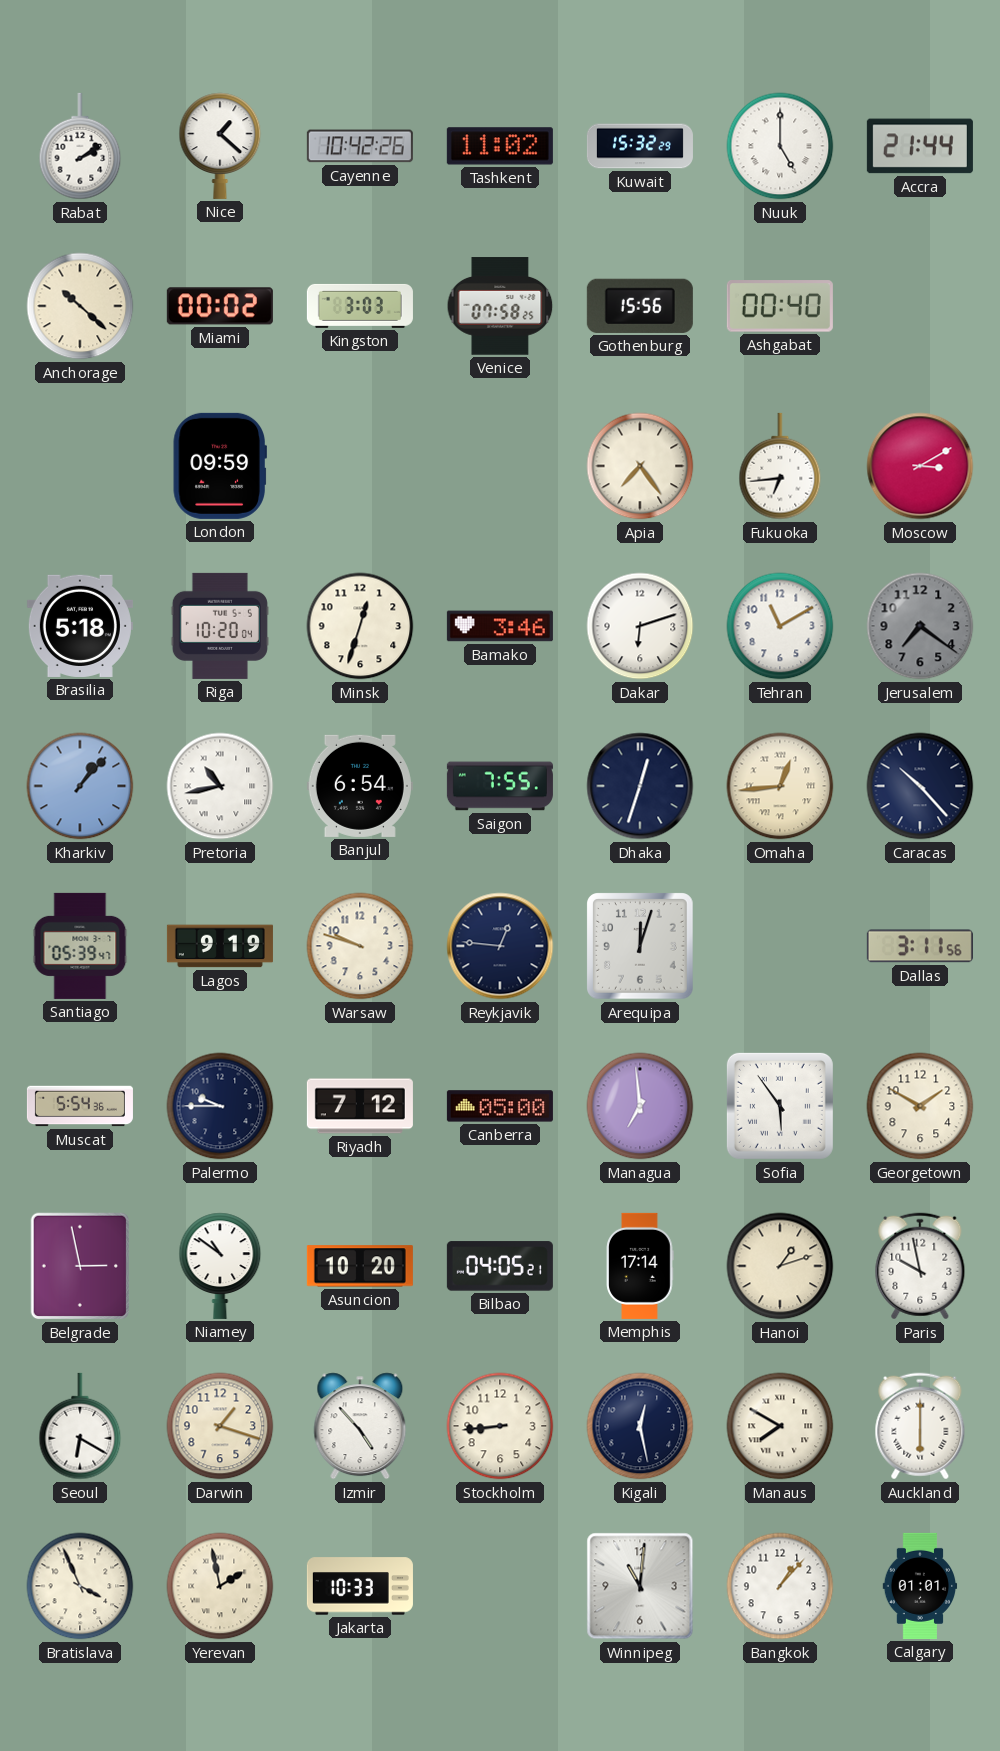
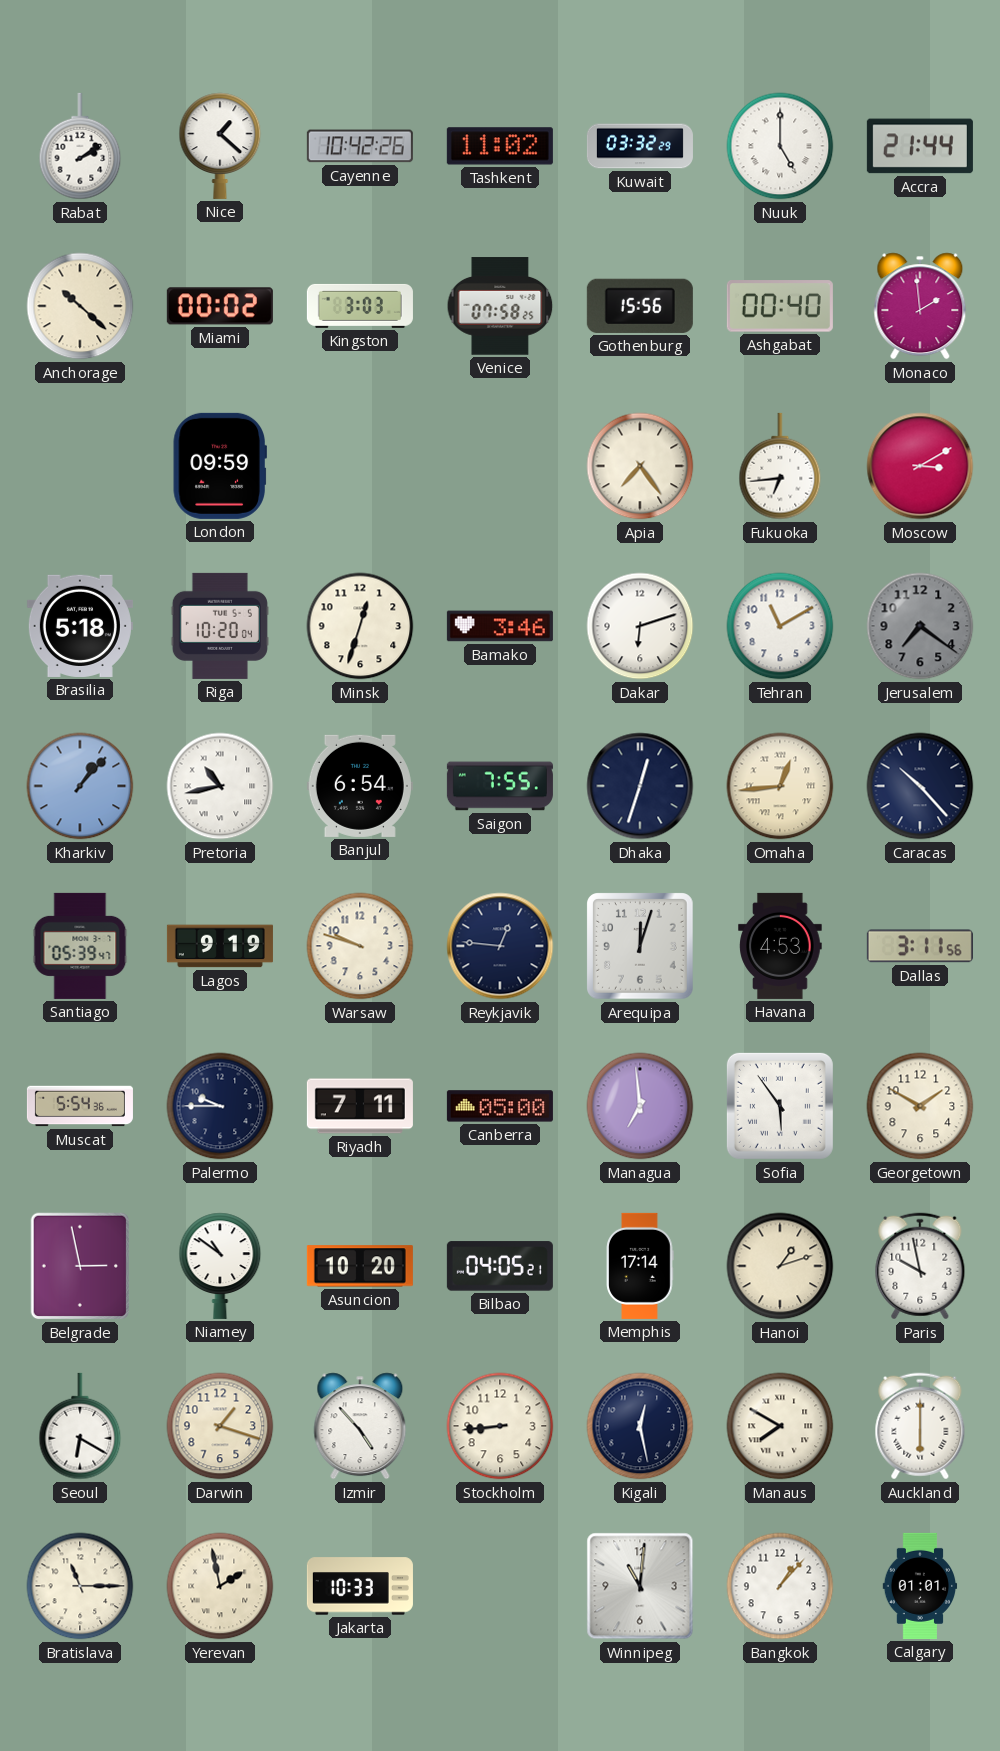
Kuwait: 15:32 -> 03:32
Monaco: none -> 1:59
Havana: none -> 4:53
Riyadh: 7:12 -> 7:11
Bratislava: 3:56 -> 11:15
